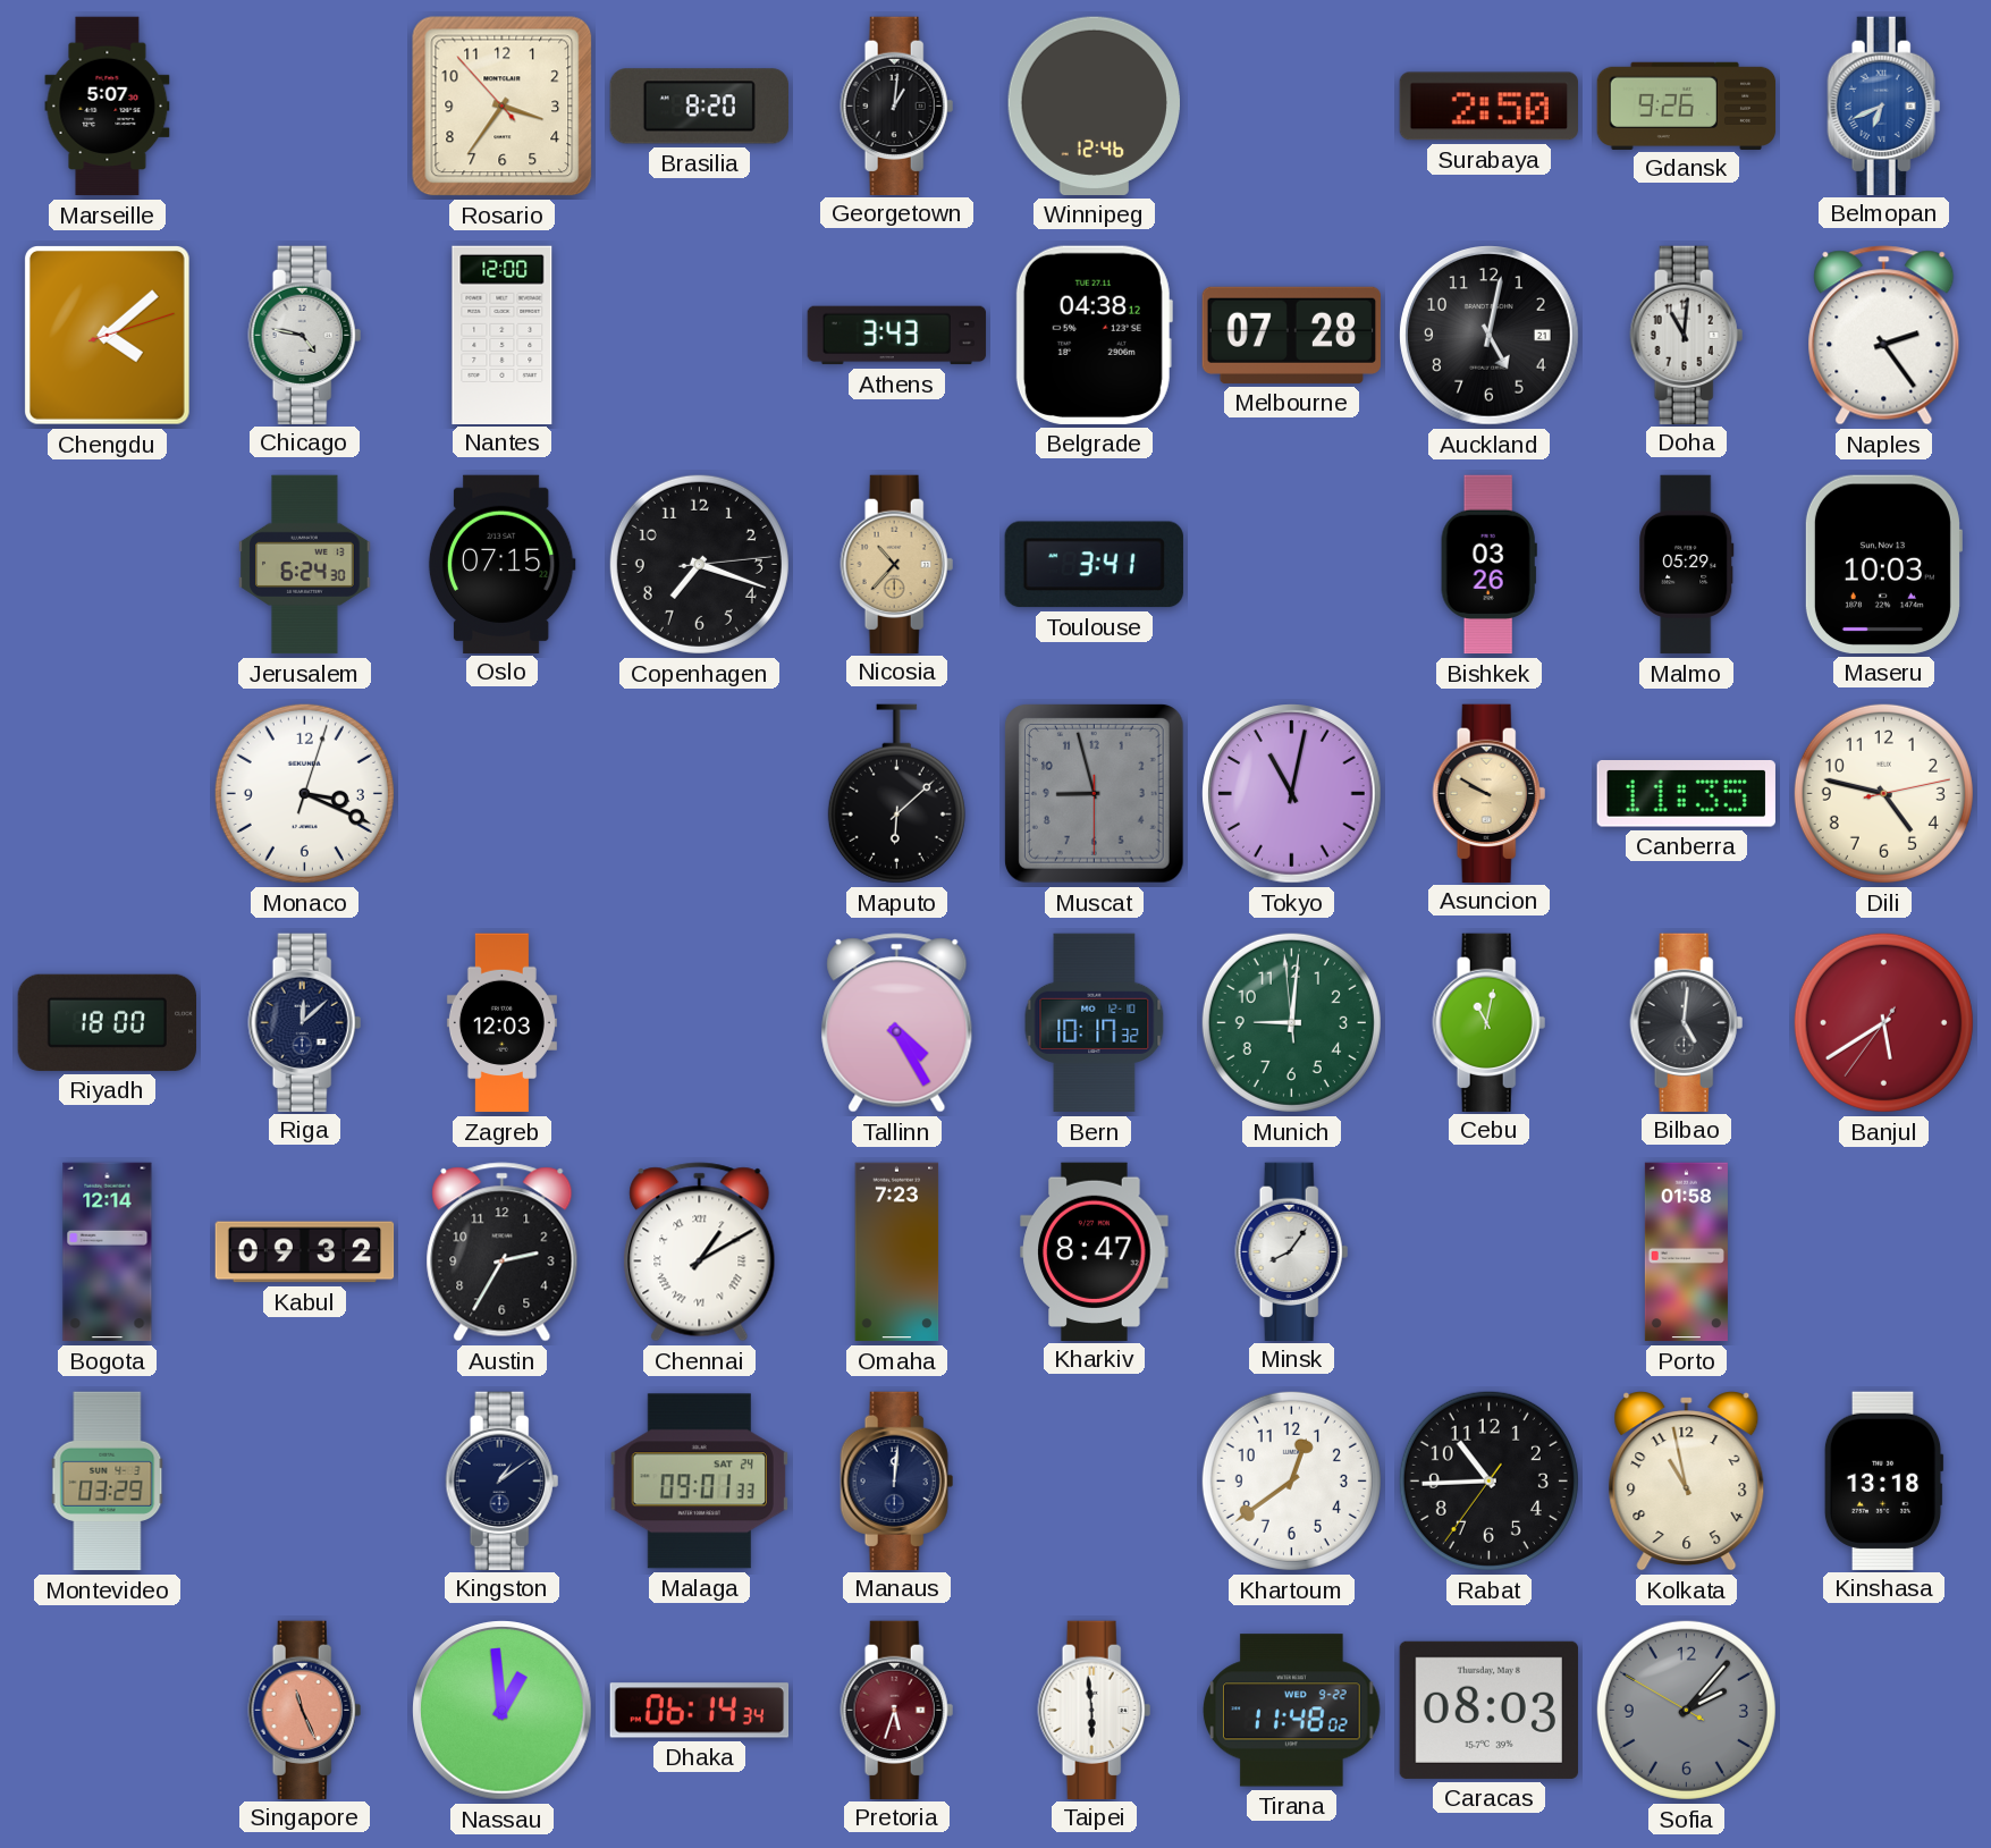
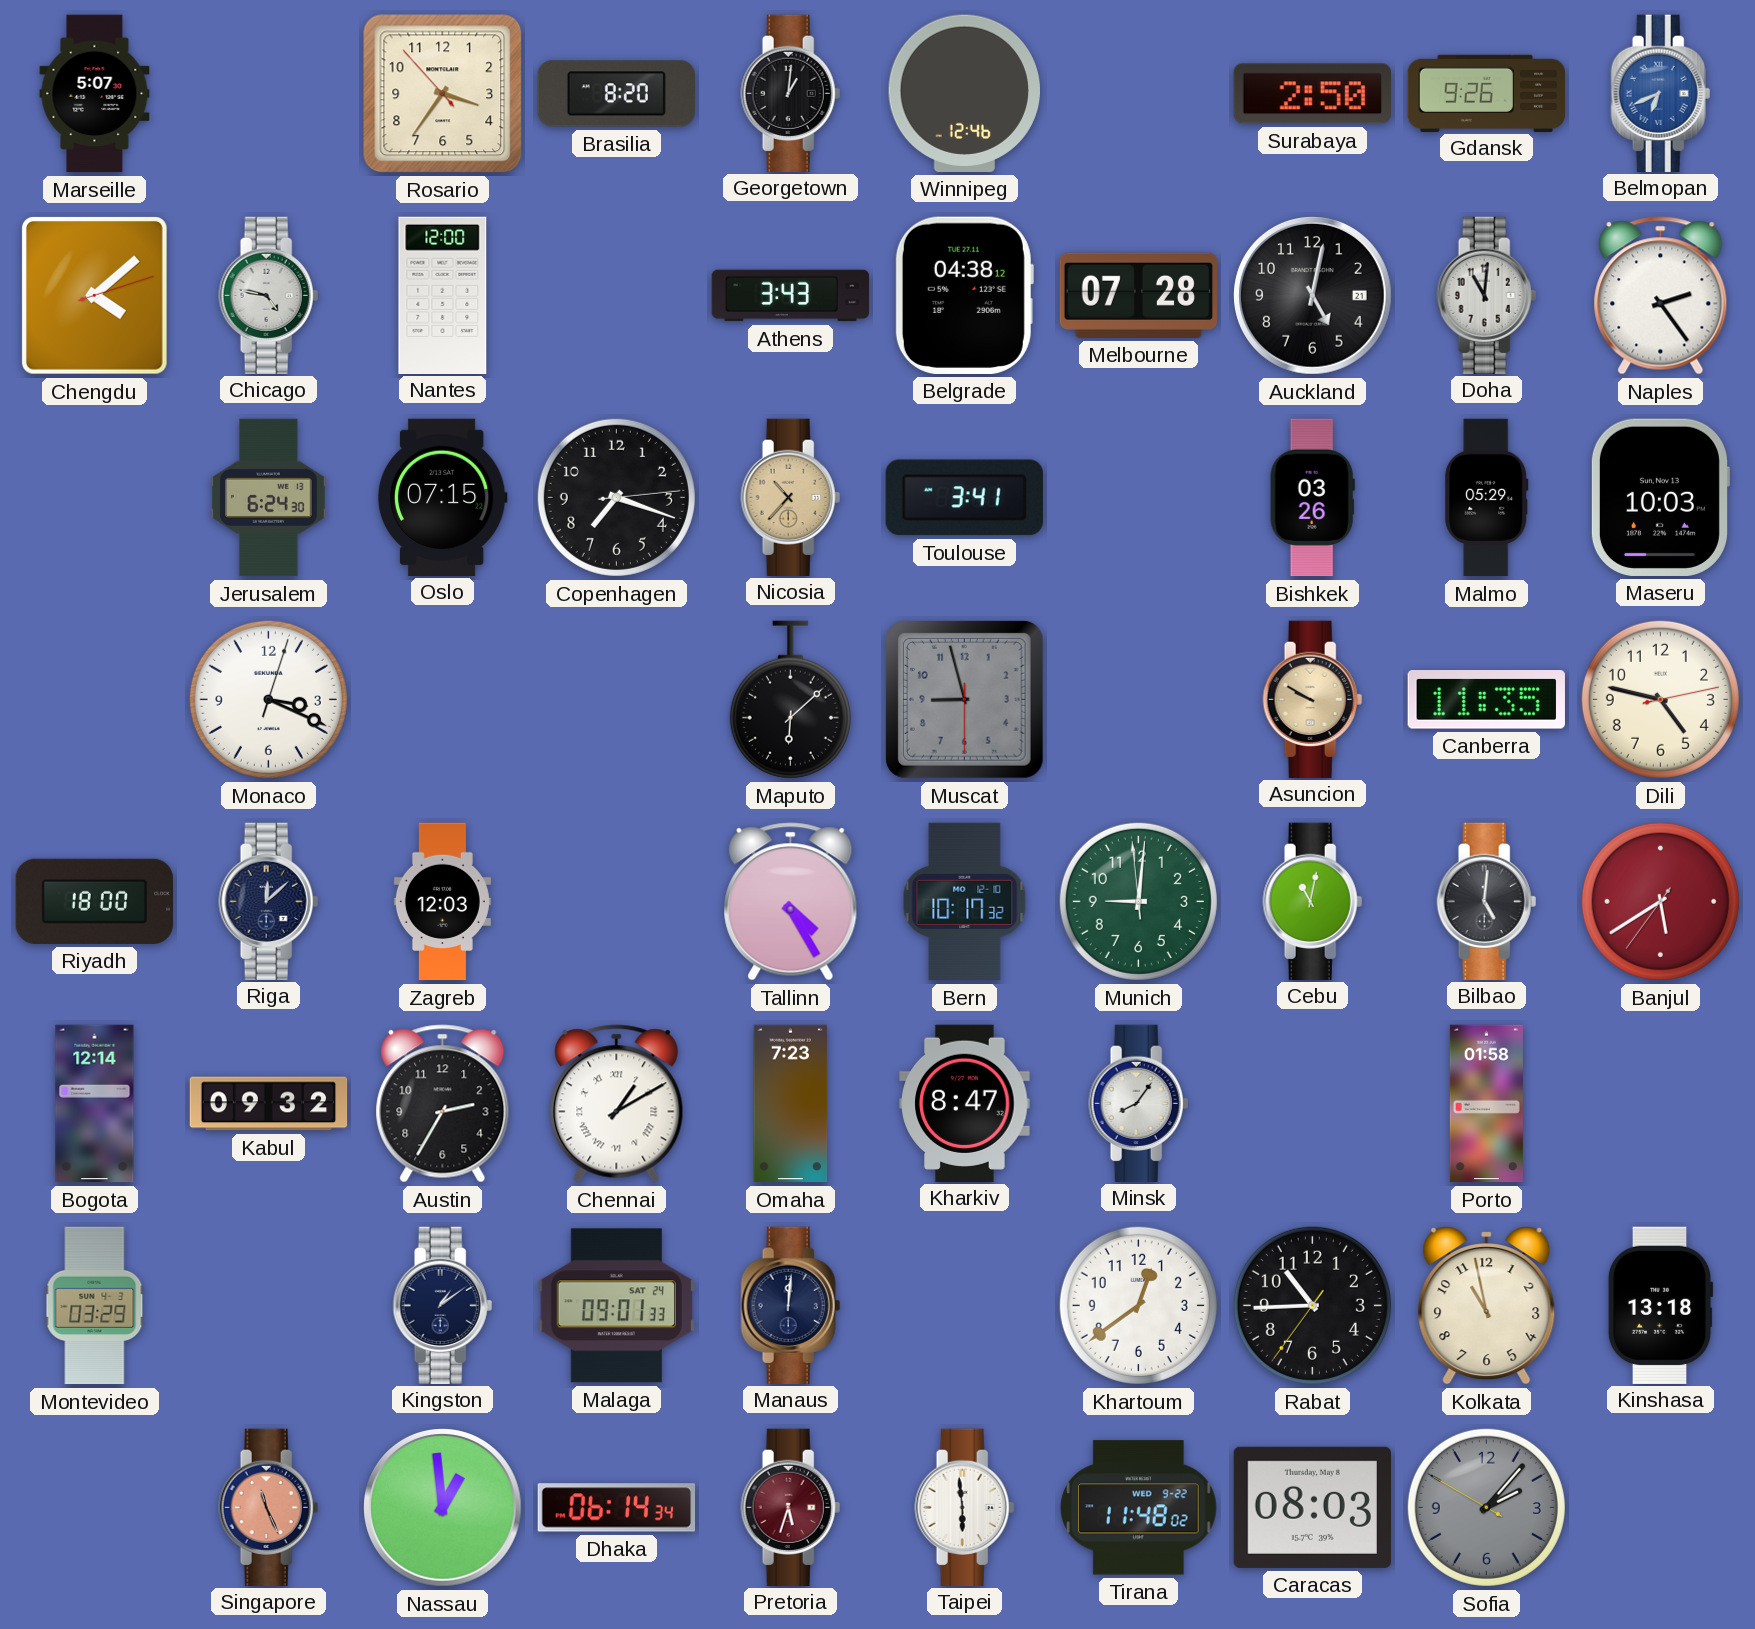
Tokyo: 11:02 -> none
